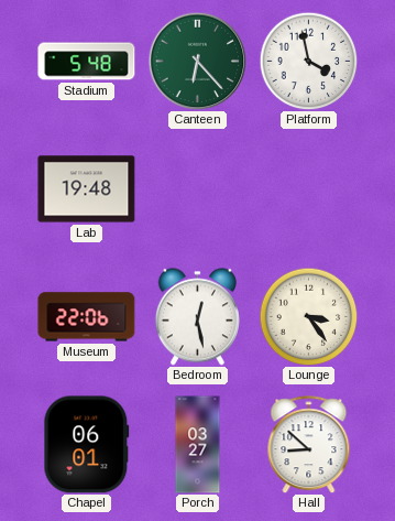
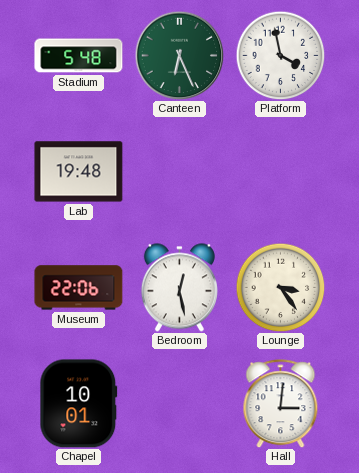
Canteen: 6:23 -> 6:26
Chapel: 06:01 -> 10:01
Porch: 03:27 -> none
Hall: 8:52 -> 3:01
